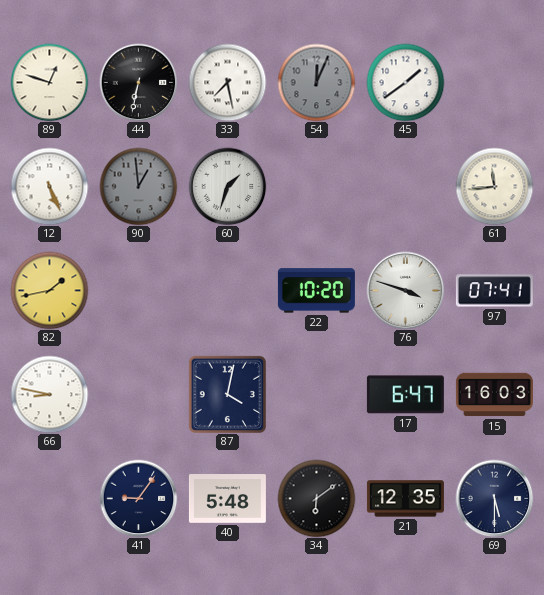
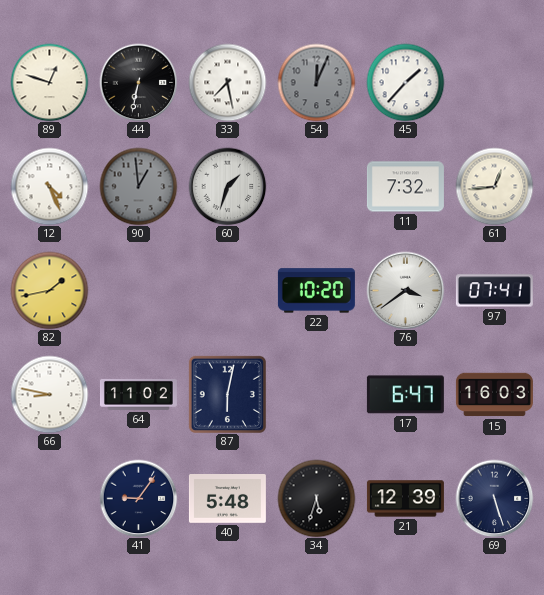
45: 1:39 -> 1:37
12: 5:26 -> 4:26
11: none -> 7:32
61: 11:44 -> 12:44
76: 3:48 -> 3:39
64: none -> 11:02
87: 4:02 -> 6:02
34: 6:09 -> 5:33
21: 12:35 -> 12:39
69: 5:30 -> 5:27
